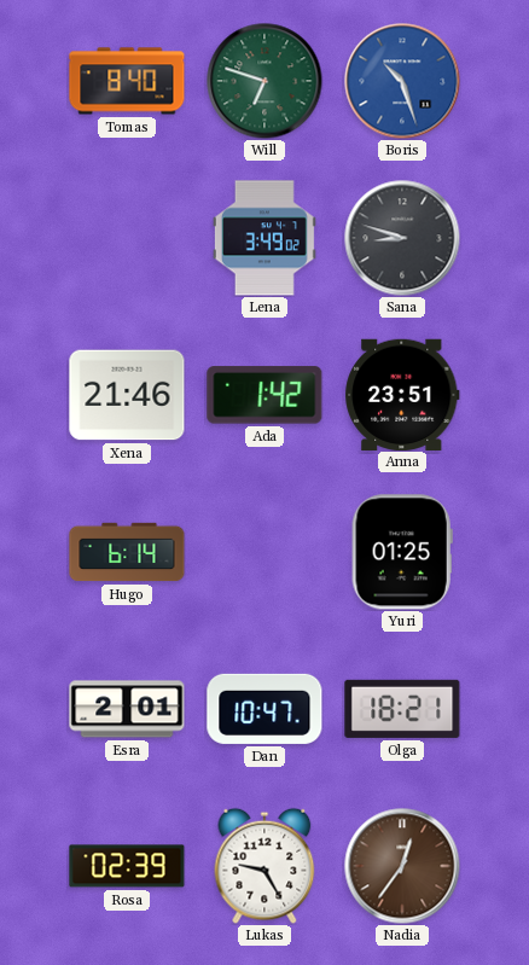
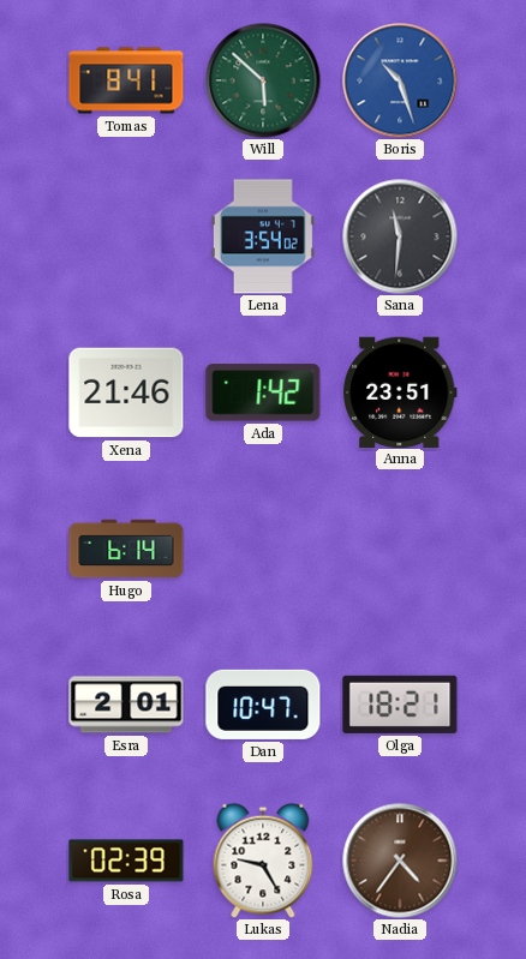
Tomas: 8:40 -> 8:41
Will: 6:48 -> 5:52
Lena: 3:49 -> 3:54
Sana: 8:48 -> 11:31
Yuri: 01:25 -> none
Nadia: 12:36 -> 4:36
